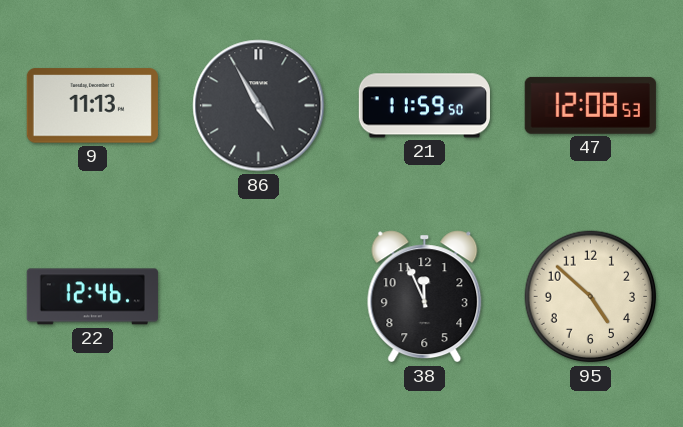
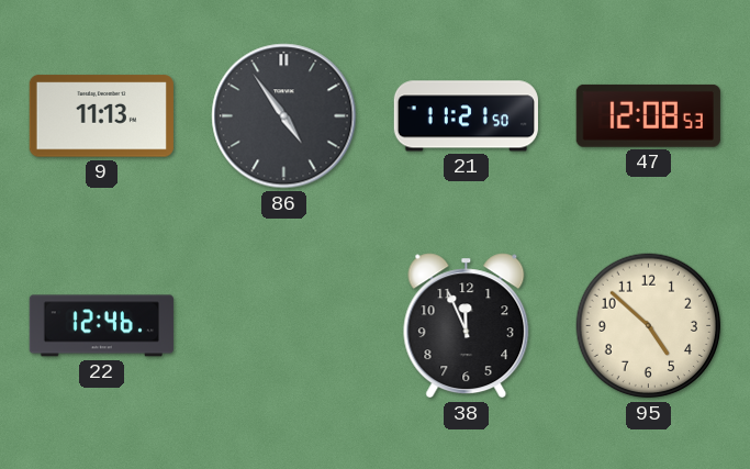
86: 4:55 -> 4:54
21: 11:59 -> 11:21
